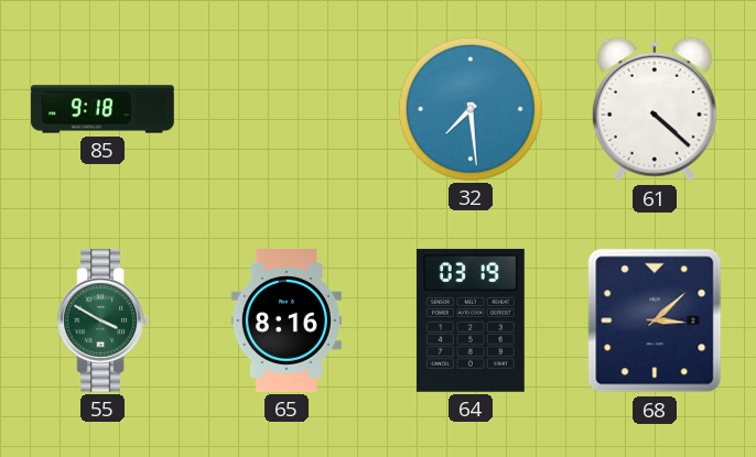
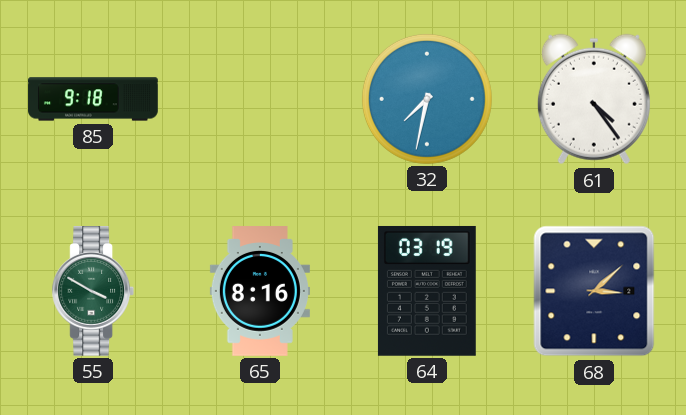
32: 7:29 -> 7:32
61: 4:22 -> 4:24
